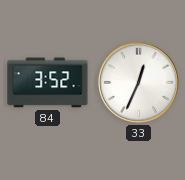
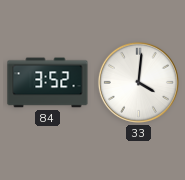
33: 12:34 -> 4:01
